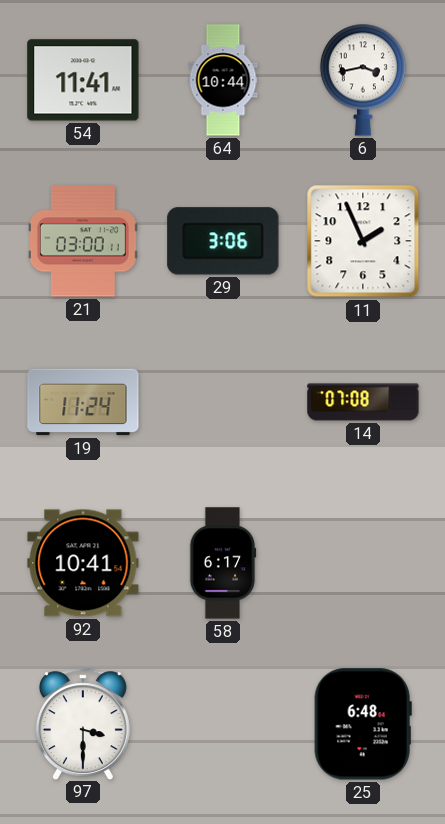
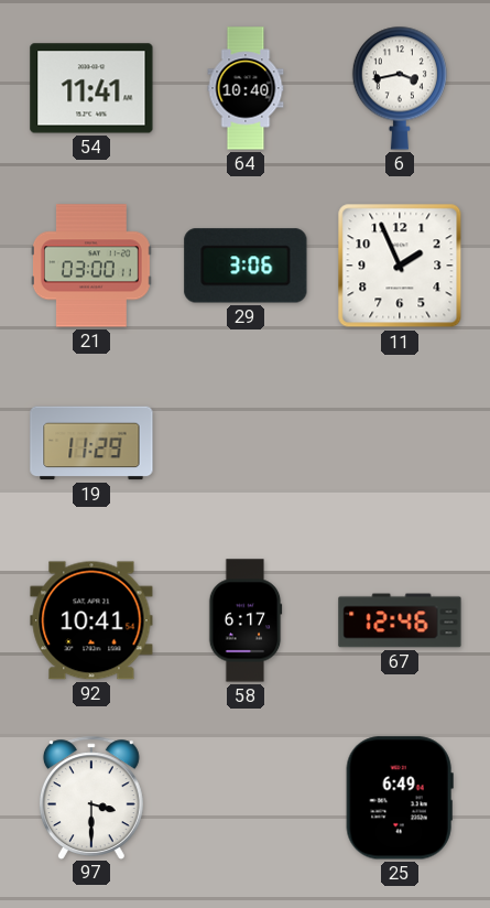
64: 10:44 -> 10:40
19: 11:24 -> 11:29
14: 07:08 -> none
67: none -> 12:46
25: 6:48 -> 6:49
